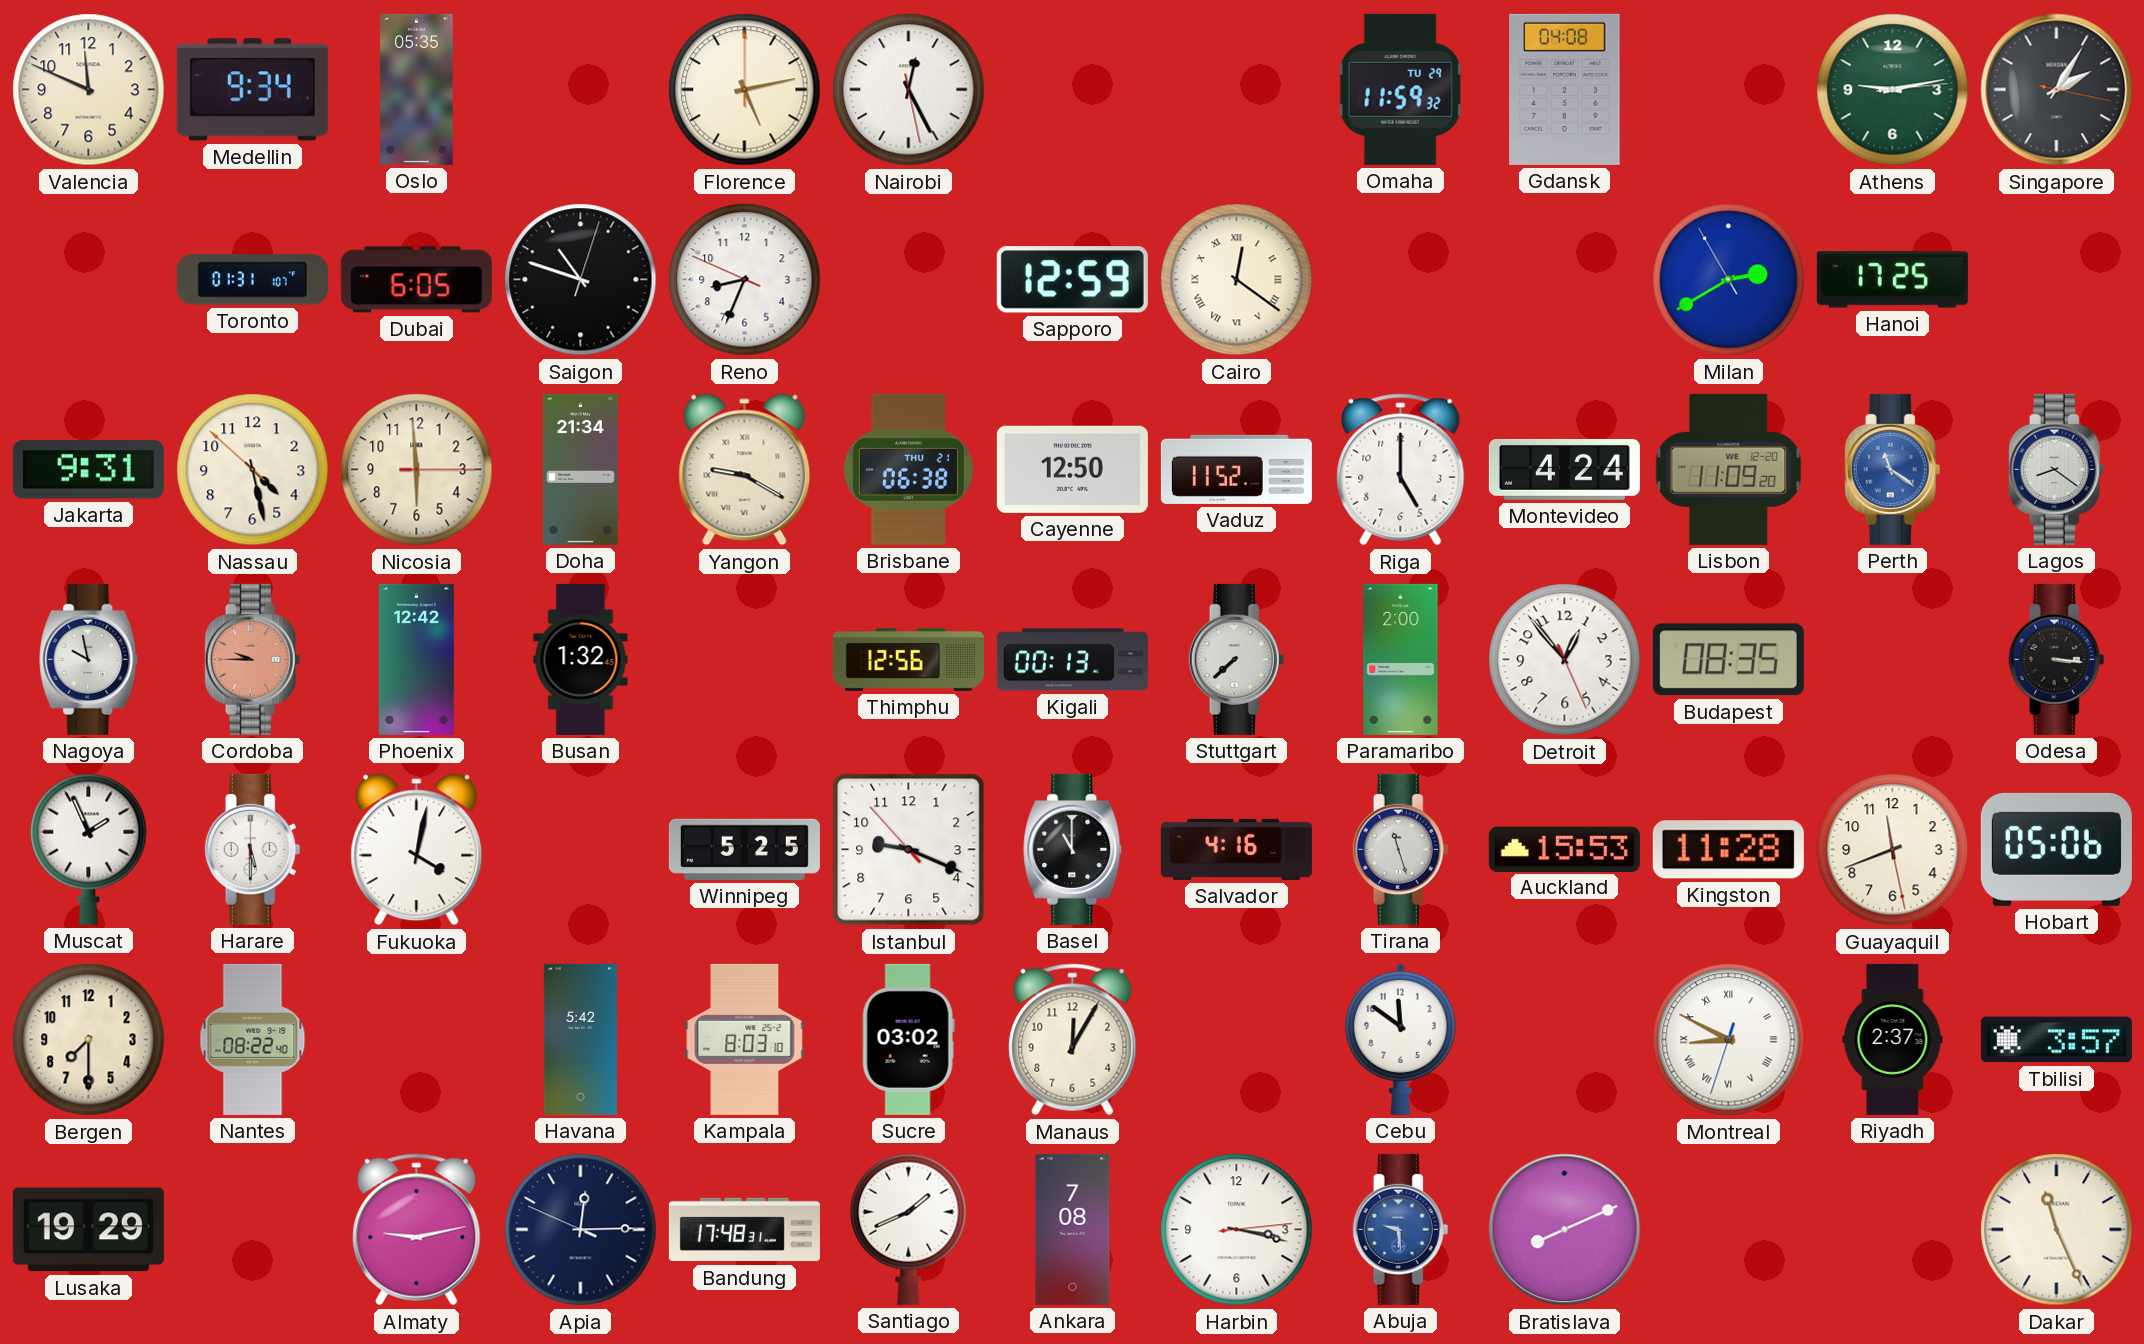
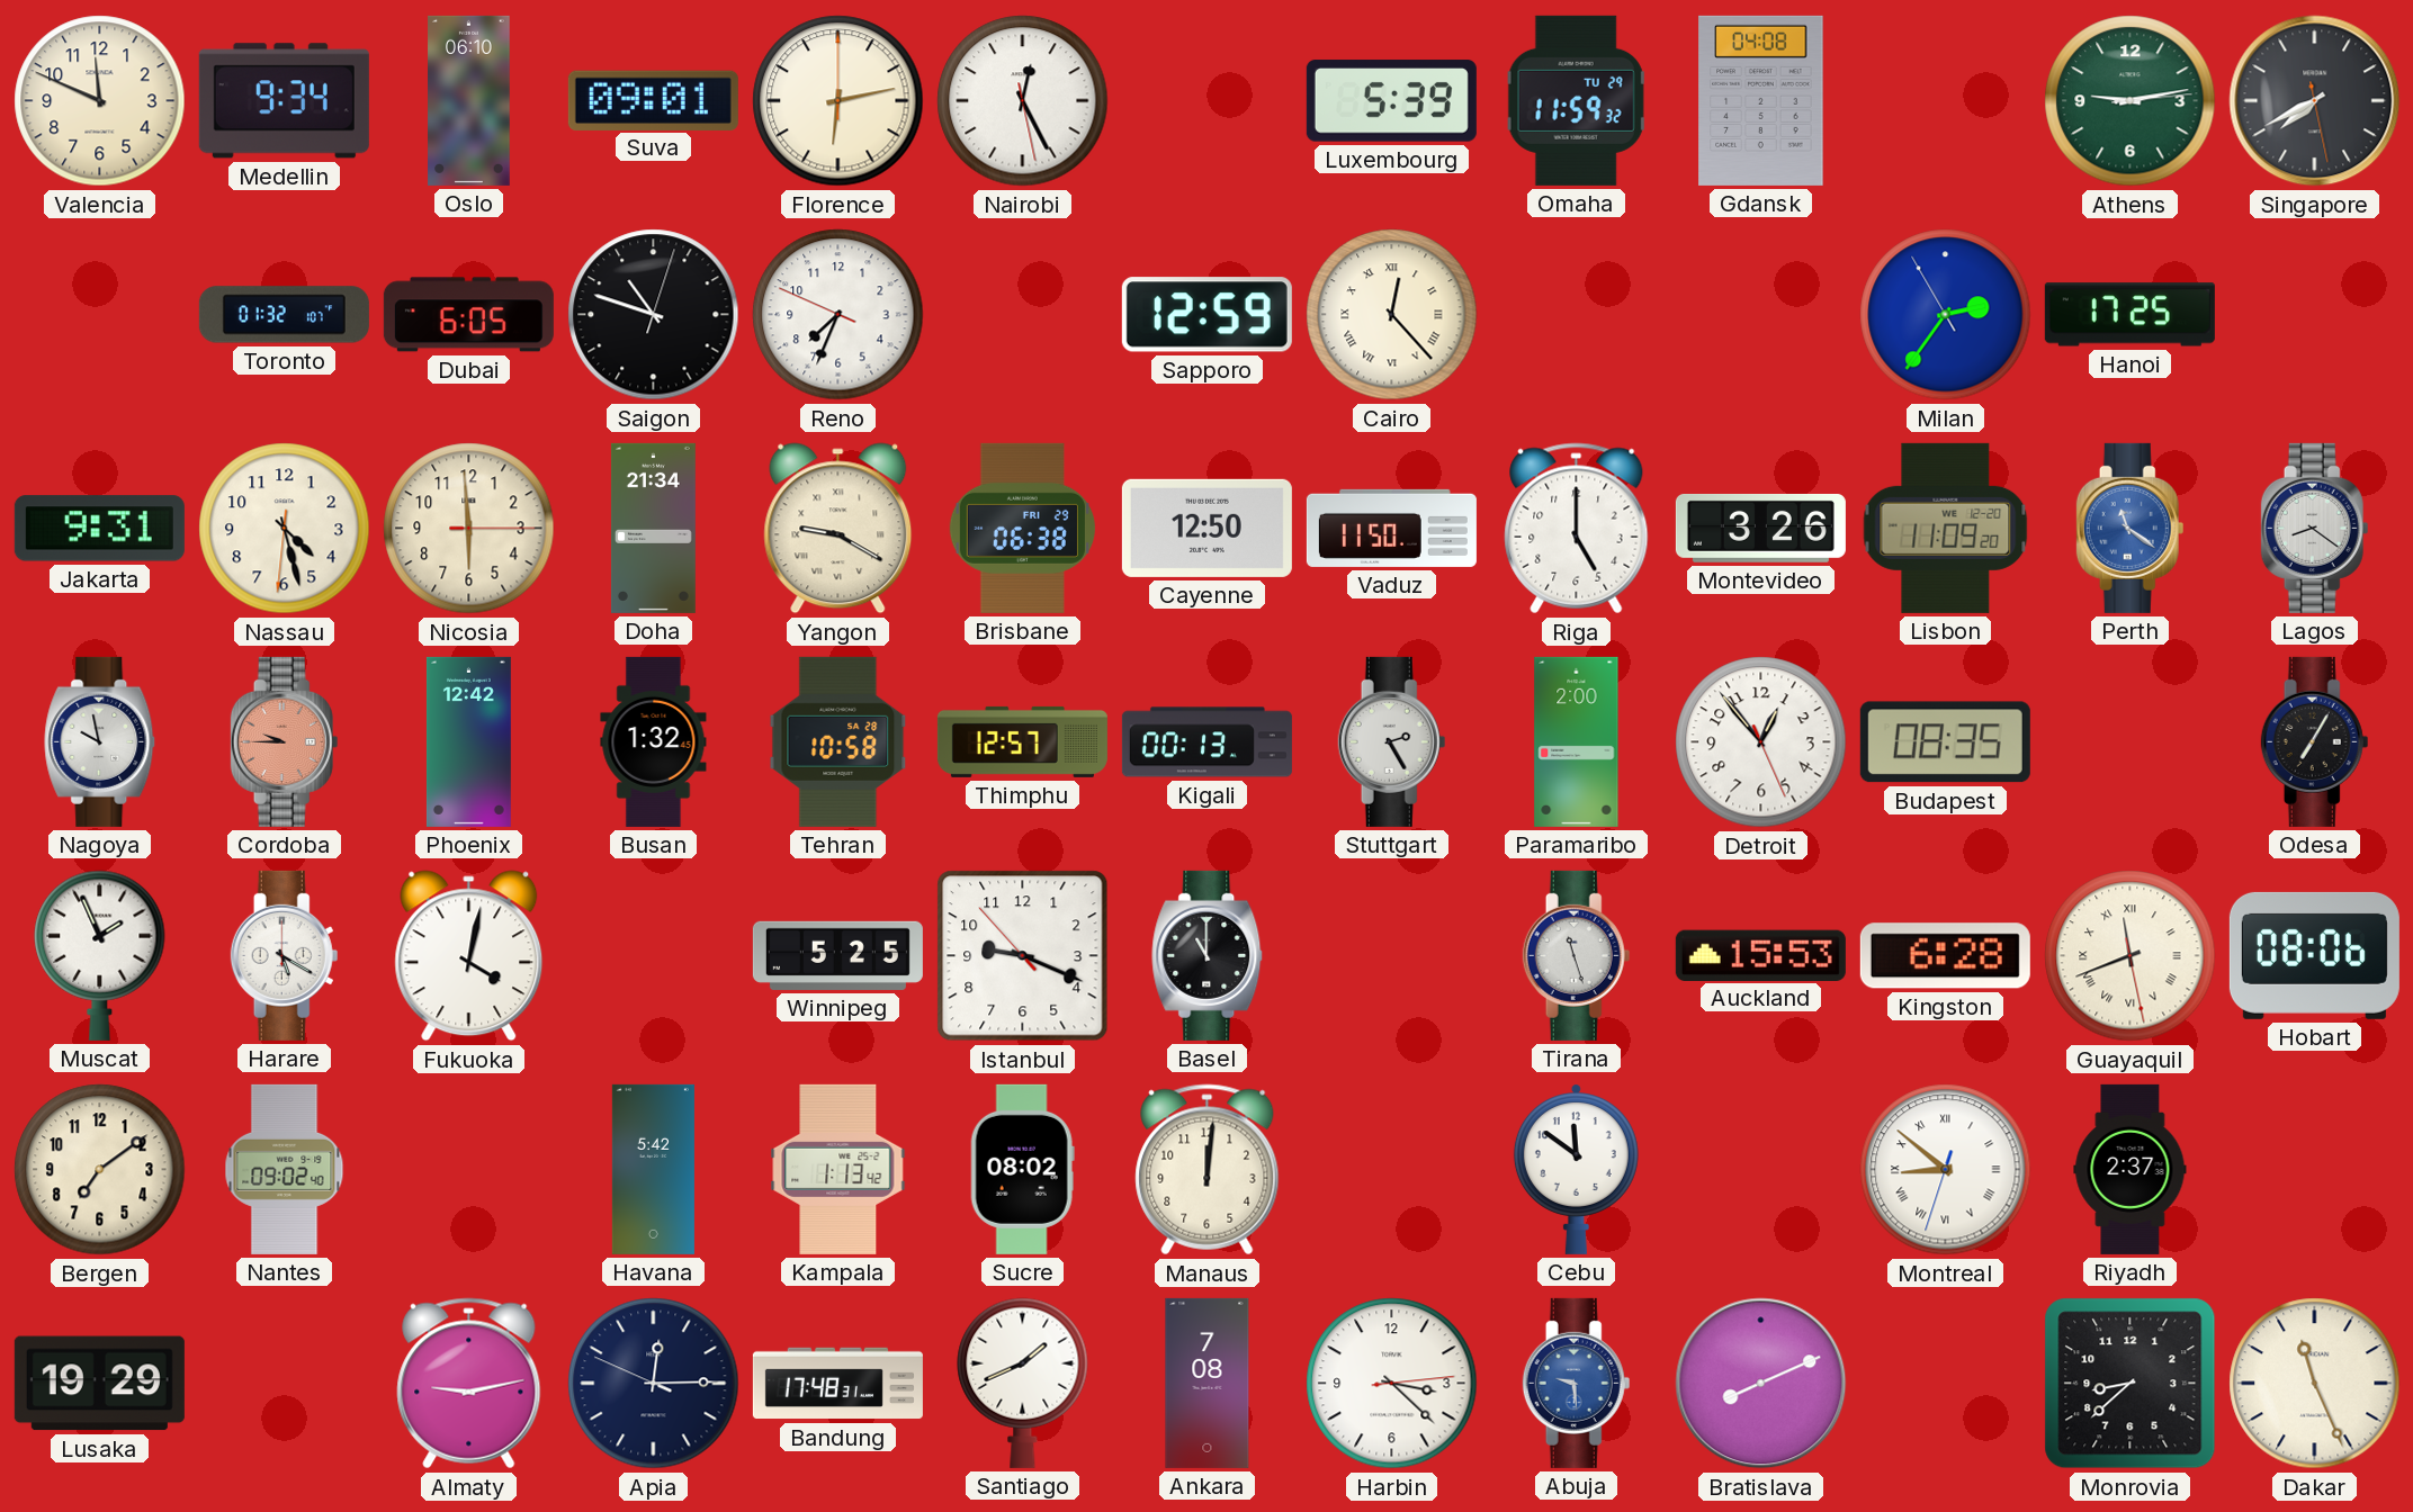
Oslo: 05:35 -> 06:10
Suva: none -> 09:01
Florence: 5:13 -> 6:13
Luxembourg: none -> 5:39
Singapore: 2:05 -> 7:40
Toronto: 01:31 -> 01:32
Reno: 8:33 -> 7:33
Cairo: 12:21 -> 12:23
Milan: 2:39 -> 2:35
Nassau: 4:27:52 -> 4:27:31
Brisbane date: THU 21 -> FRI 29
Vaduz: 11:52 -> 11:50
Montevideo: 4:24 -> 3:26
Tehran: none -> 10:58
Thimphu: 12:56 -> 12:57
Stuttgart: 7:38 -> 2:25
Odesa: 3:16 -> 7:05
Harare: 5:30 -> 5:20
Salvador: 4:16 -> none
Kingston: 11:28 -> 6:28
Guayaquil numerals: Arabic -> Roman
Hobart: 05:06 -> 08:06
Bergen: 7:30 -> 7:09
Nantes: 08:22 -> 09:02
Kampala: 8:03 -> 1:13
Sucre: 03:02 -> 08:02
Manaus: 12:05 -> 12:01
Montreal: 8:49 -> 8:51
Tbilisi: 3:57 -> none
Harbin: 3:17 -> 3:22
Monrovia: none -> 8:38
